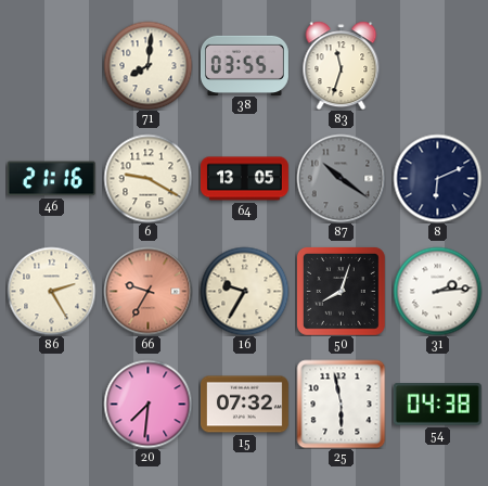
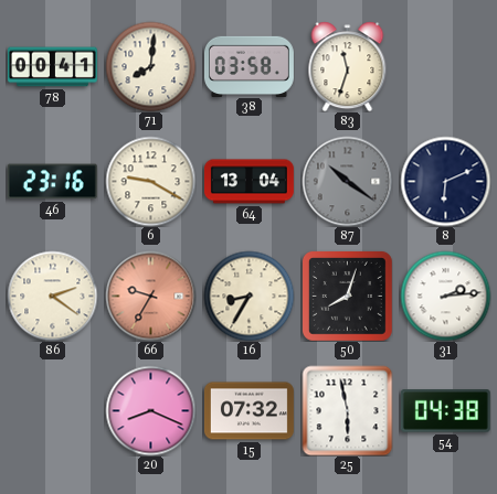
78: none -> 00:41
38: 03:55 -> 03:58
46: 21:16 -> 23:16
64: 13:05 -> 13:04
86: 2:25 -> 2:21
16: 9:35 -> 8:35
20: 7:31 -> 8:19
